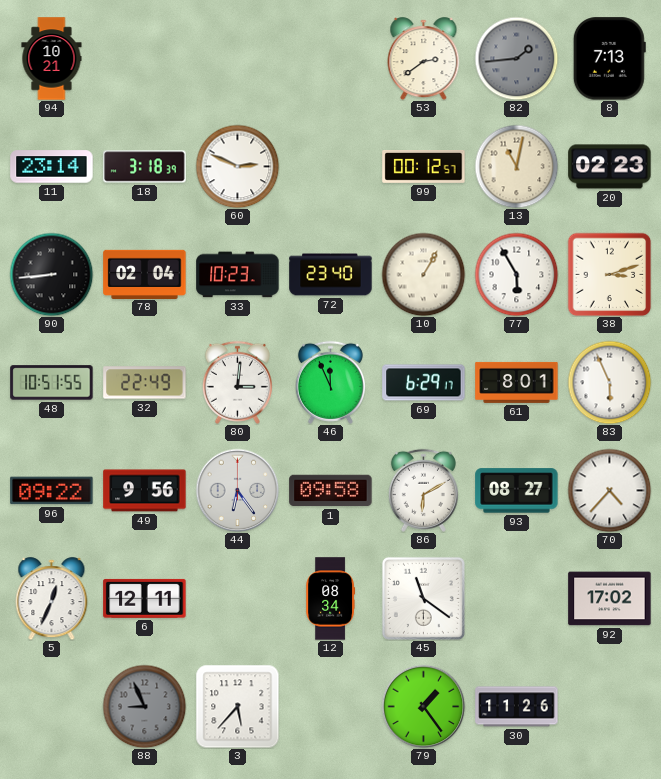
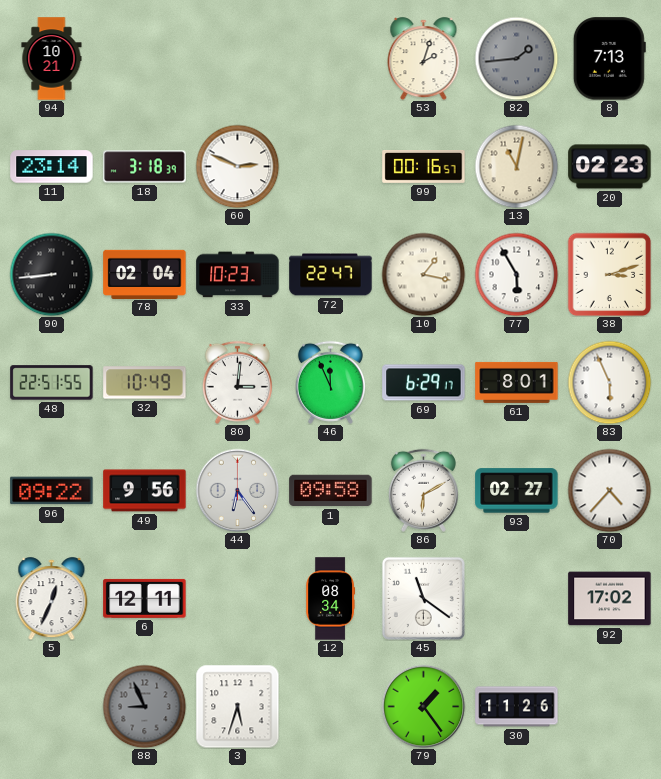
53: 2:39 -> 2:03
99: 00:12 -> 00:16
72: 23:40 -> 22:47
10: 1:05 -> 1:17
48: 10:51 -> 22:51
32: 22:49 -> 10:49
93: 08:27 -> 02:27
3: 5:37 -> 5:33
